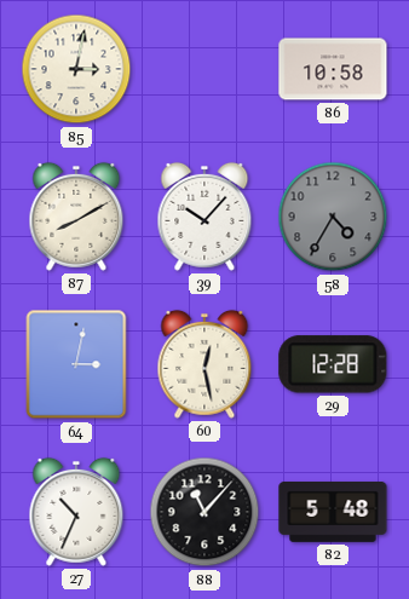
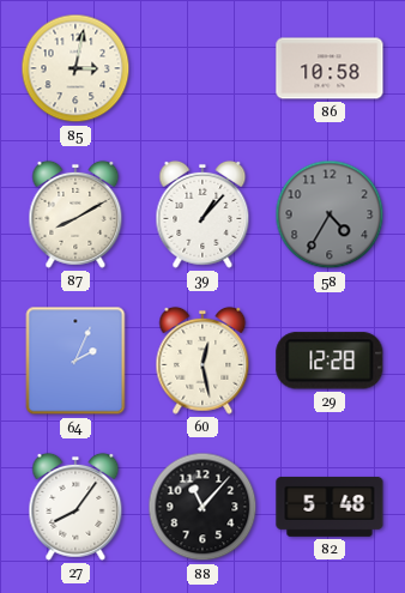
39: 10:07 -> 1:07
64: 3:02 -> 2:04
27: 10:34 -> 8:06
